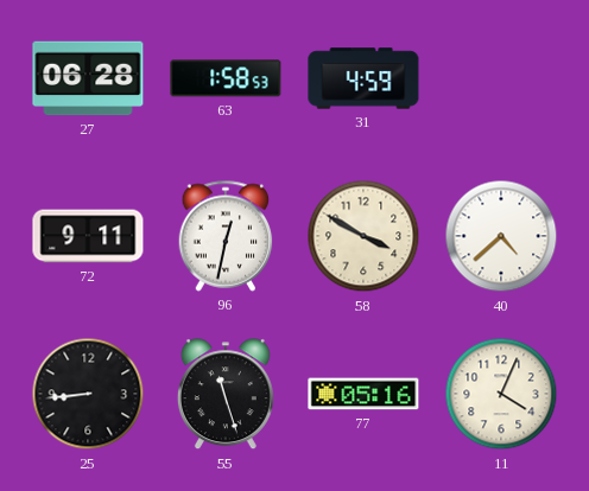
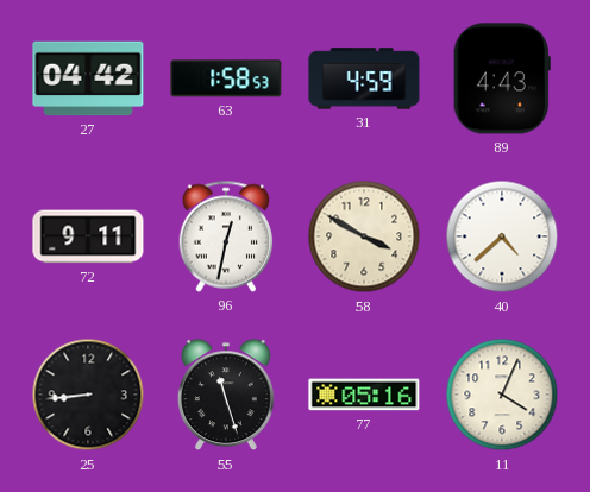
27: 06:28 -> 04:42
89: none -> 4:43
